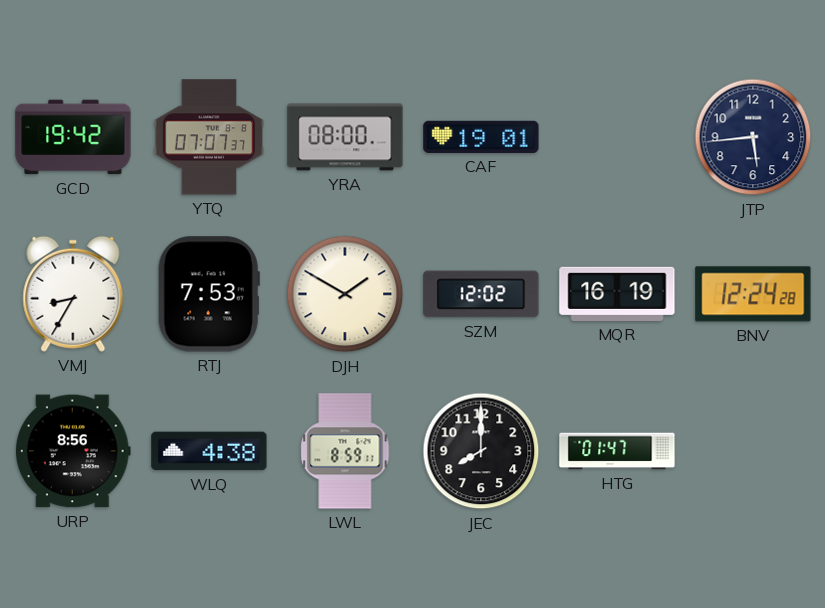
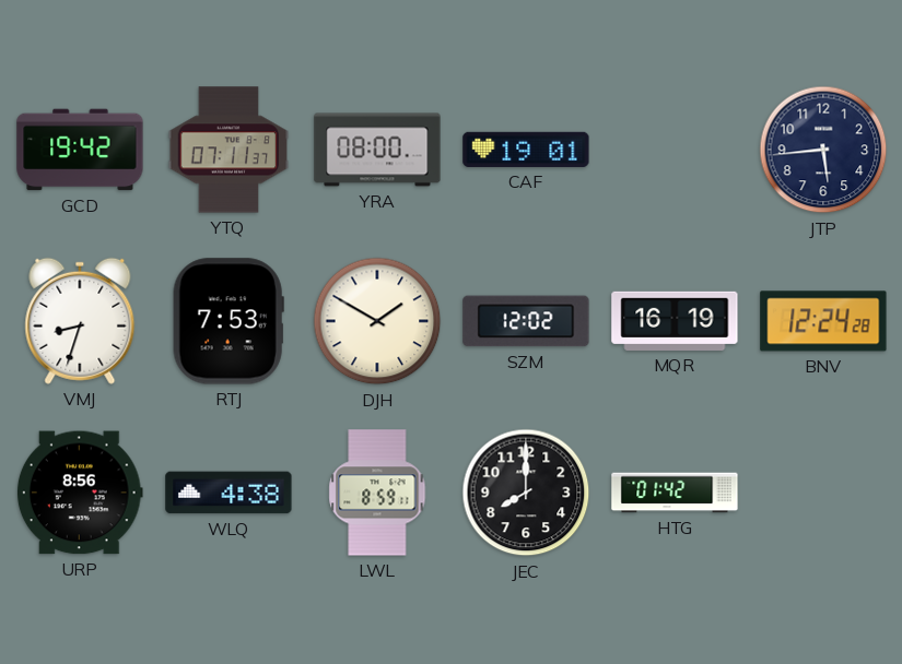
YTQ: 07:07 -> 07:11
VMJ: 8:35 -> 8:33
HTG: 01:47 -> 01:42
